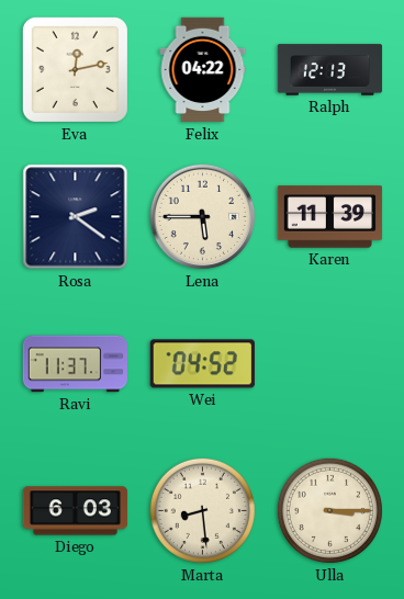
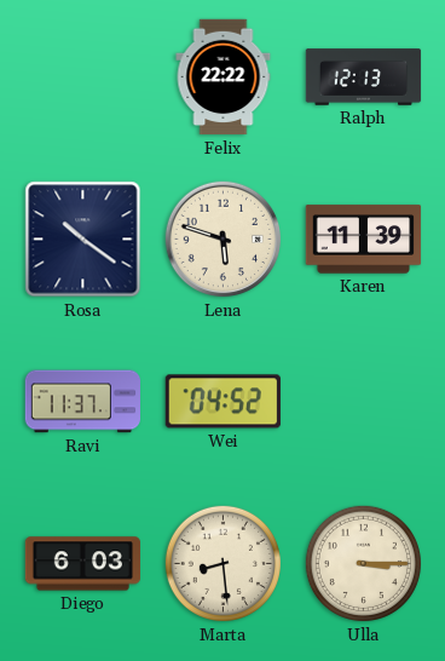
Eva: 12:13 -> none
Felix: 04:22 -> 22:22
Rosa: 2:21 -> 10:21
Lena: 5:45 -> 5:48
